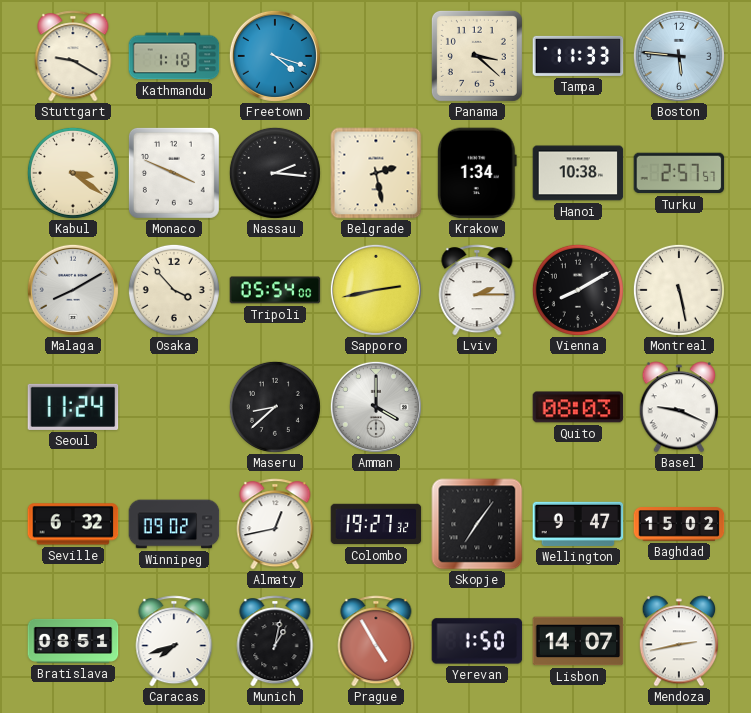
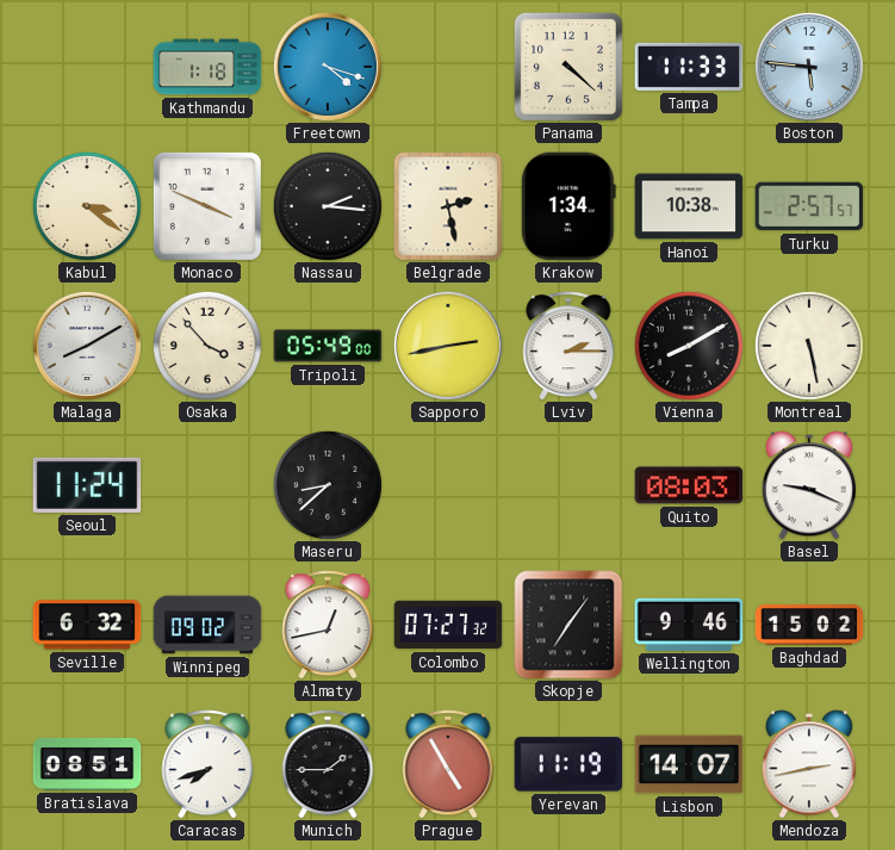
Stuttgart: 9:20 -> none
Panama: 3:22 -> 4:22
Tripoli: 05:54 -> 05:49
Amman: 4:00 -> none
Colombo: 19:27 -> 07:27
Wellington: 9:47 -> 9:46
Munich: 1:02 -> 1:45
Yerevan: 1:50 -> 11:19
